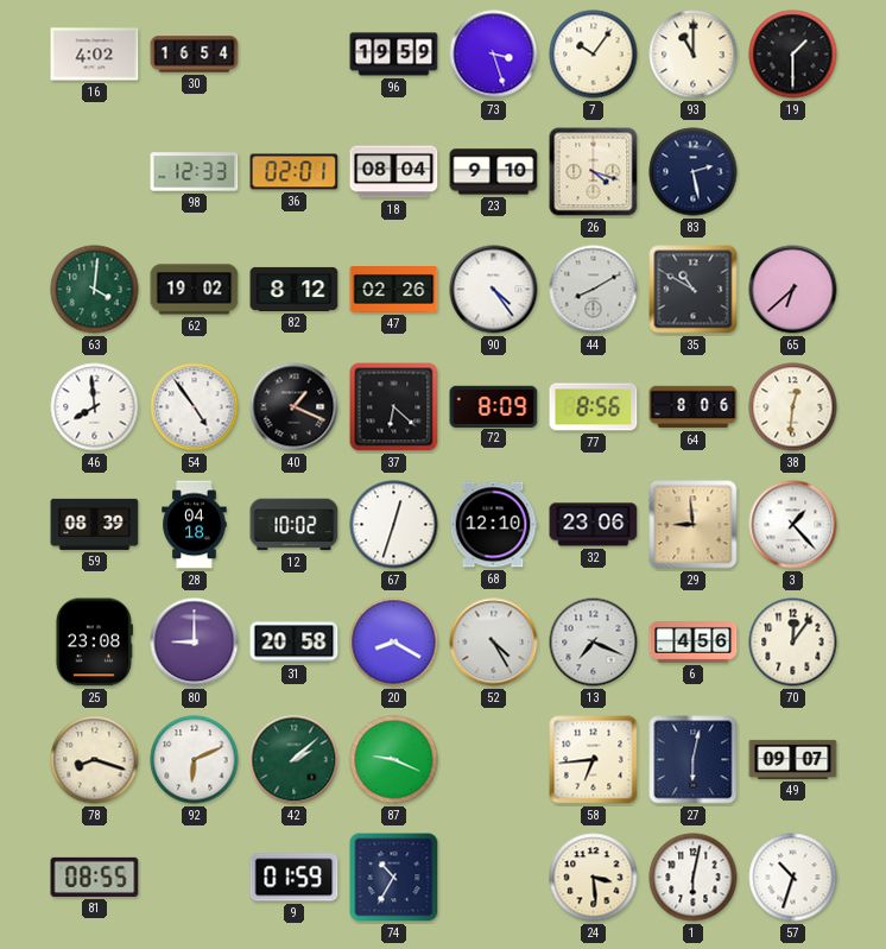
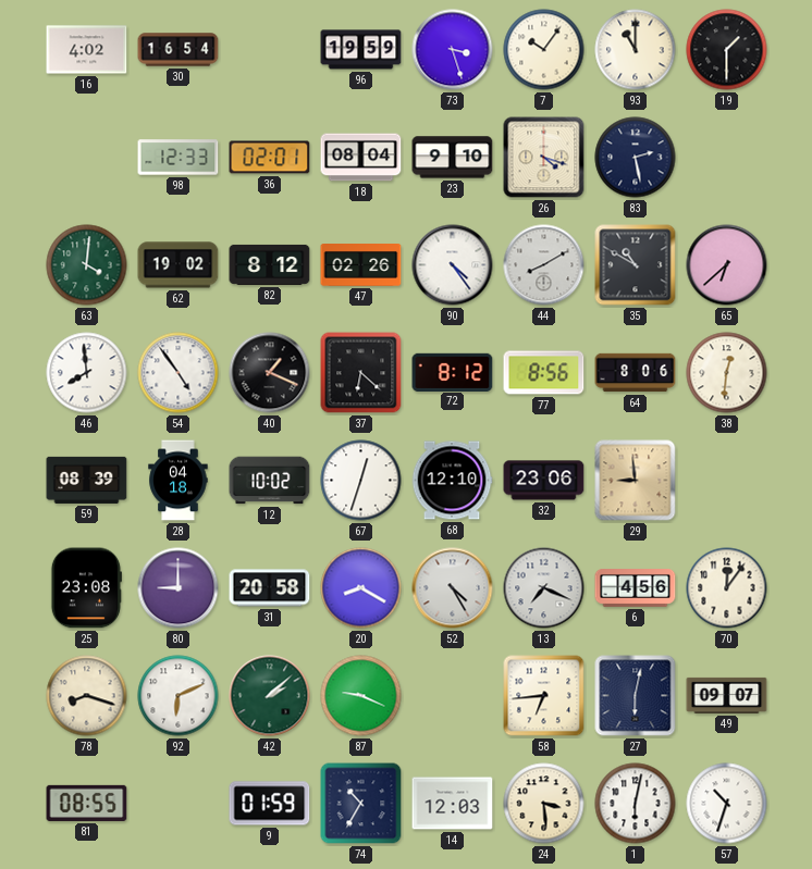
72: 8:09 -> 8:12
3: 1:23 -> none
14: none -> 12:03
